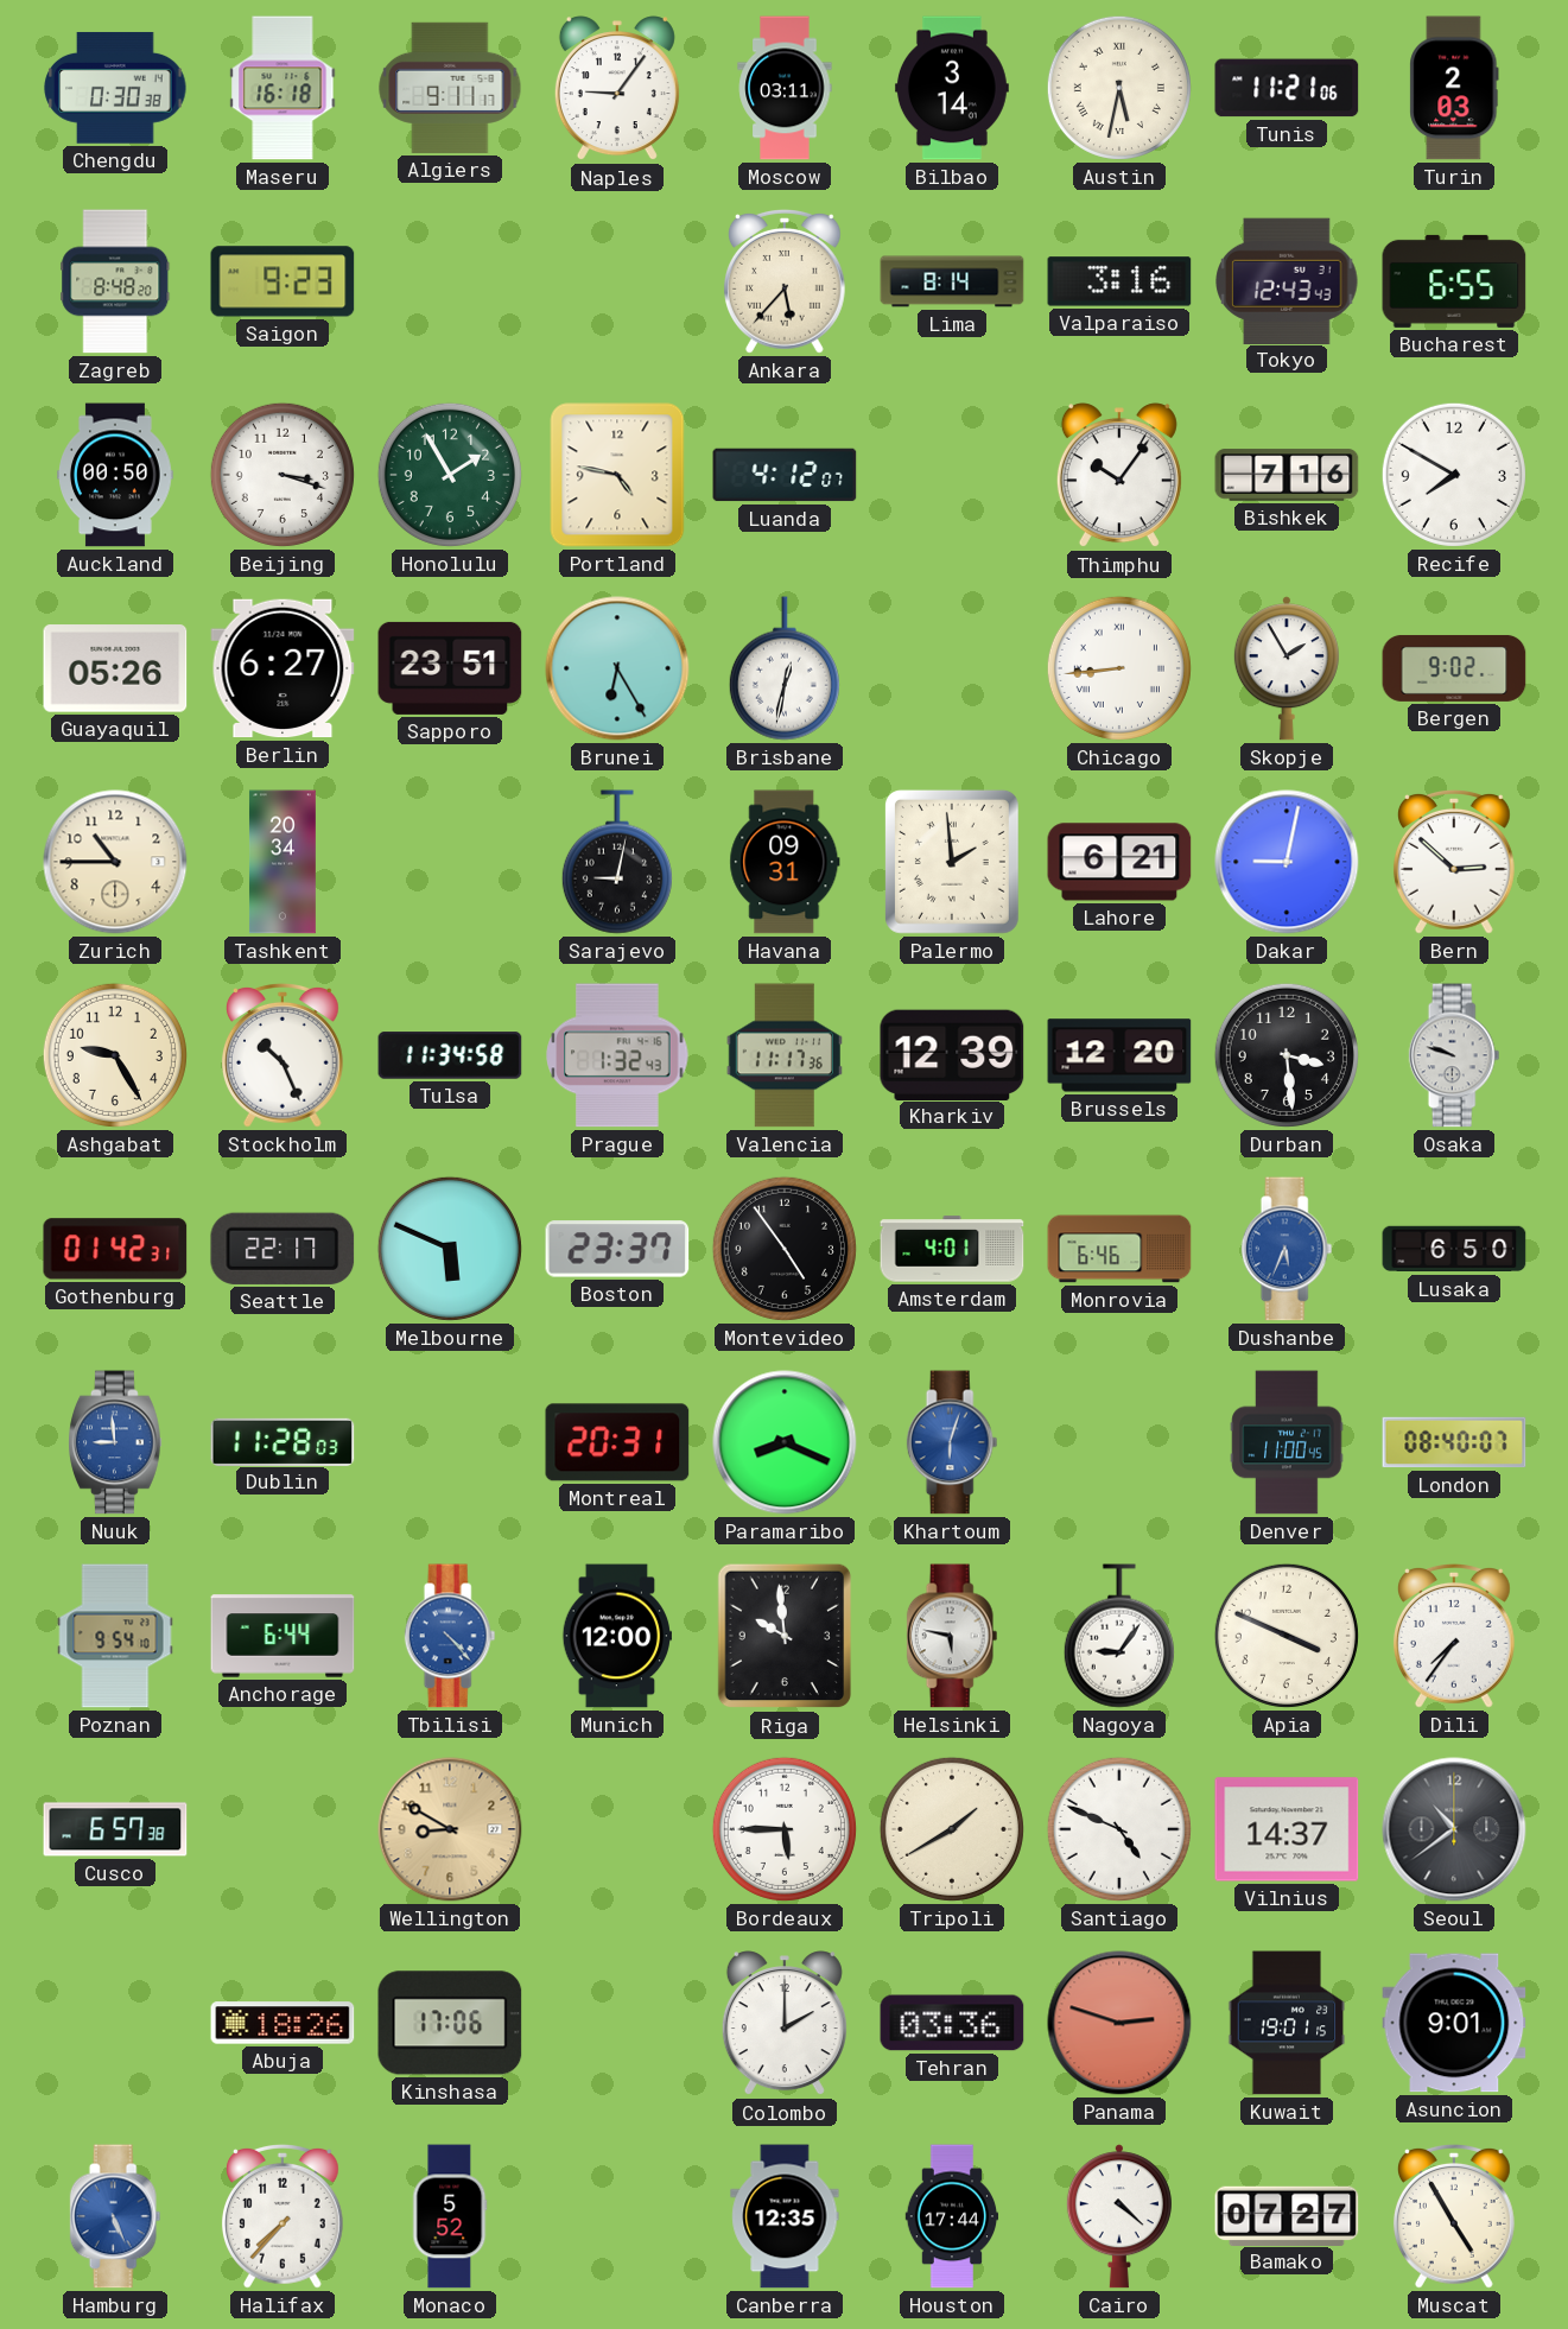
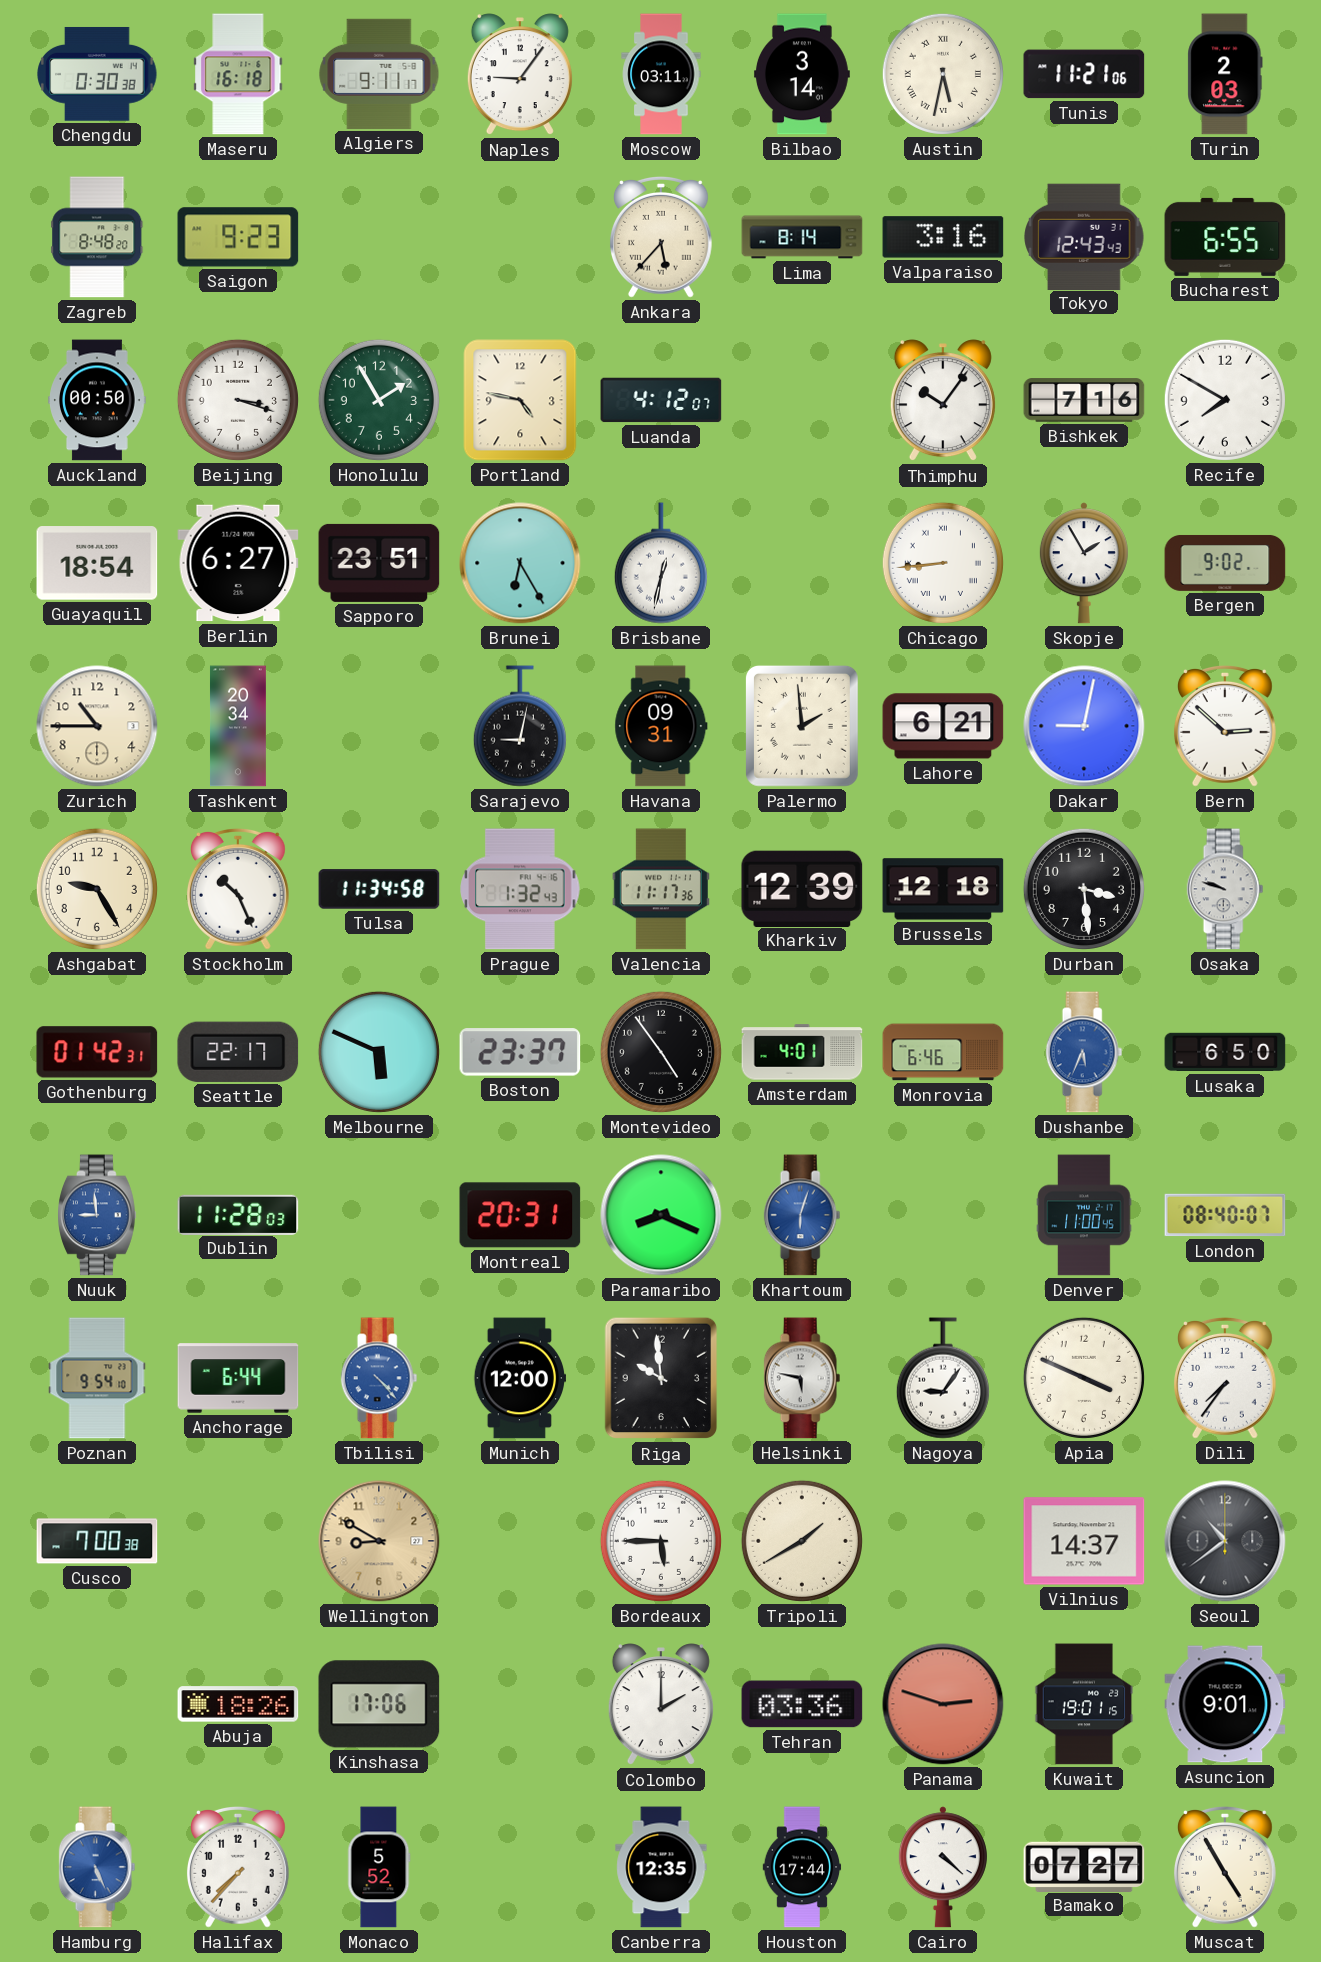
Guayaquil: 05:26 -> 18:54
Brussels: 12:20 -> 12:18
Cusco: 6:57 -> 7:00
Santiago: 4:49 -> none
